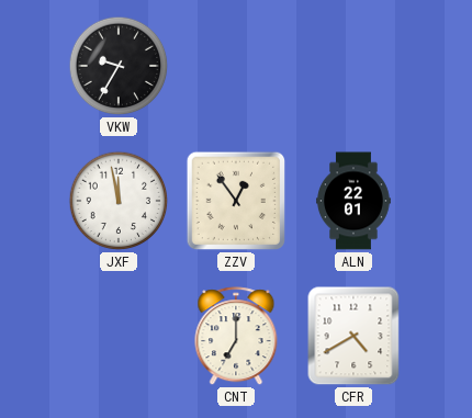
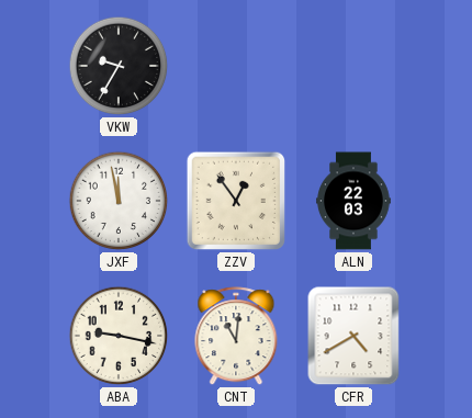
ALN: 22:01 -> 22:03
ABA: none -> 9:17
CNT: 7:00 -> 11:01
